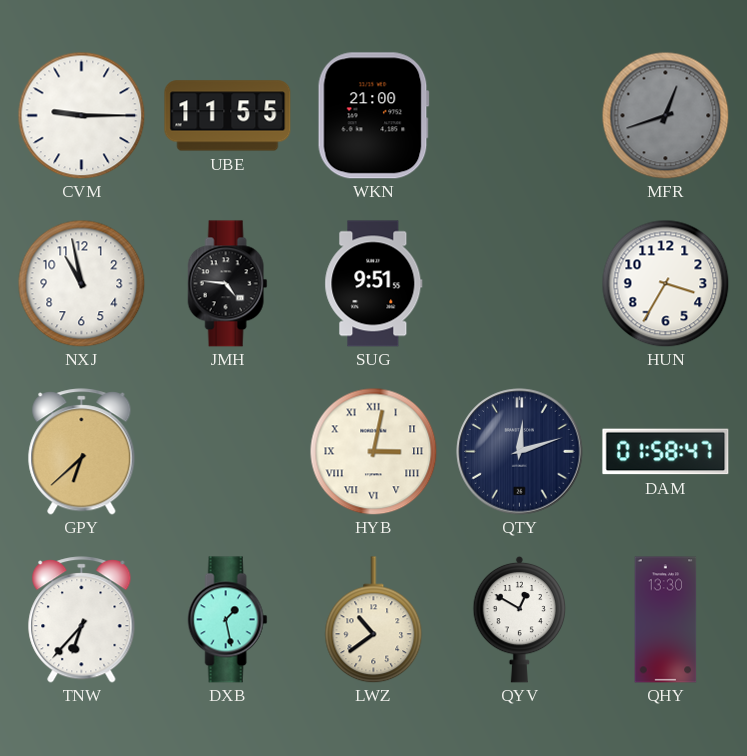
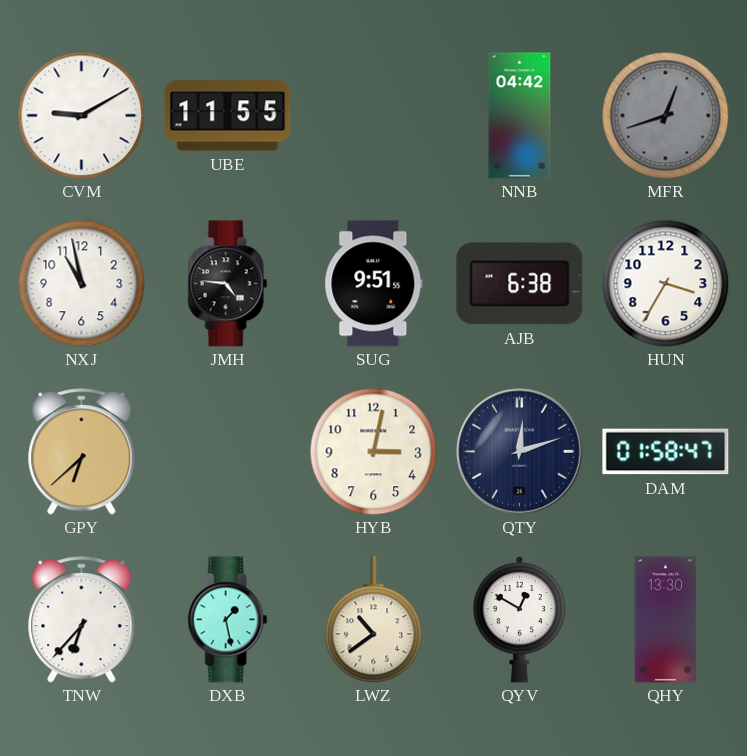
CVM: 9:15 -> 9:10
WKN: 21:00 -> none
NNB: none -> 04:42
AJB: none -> 6:38
HYB numerals: Roman -> Arabic
